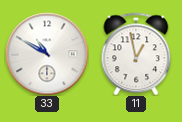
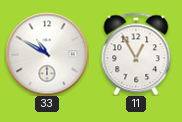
11: 12:58 -> 12:55
